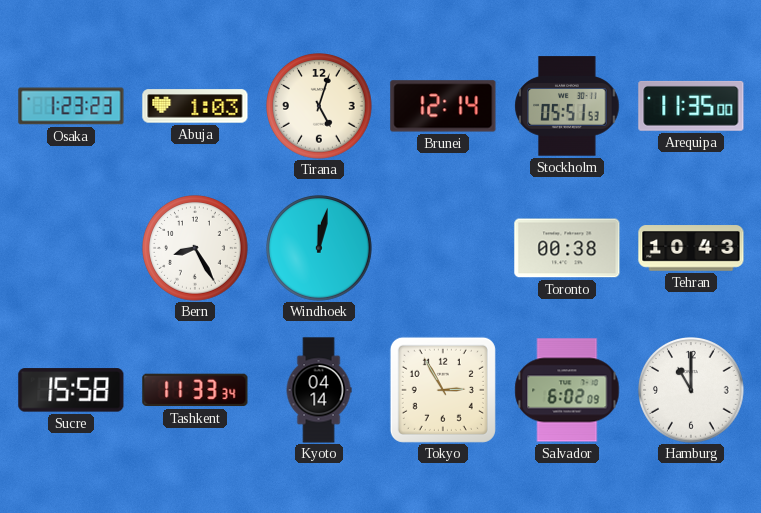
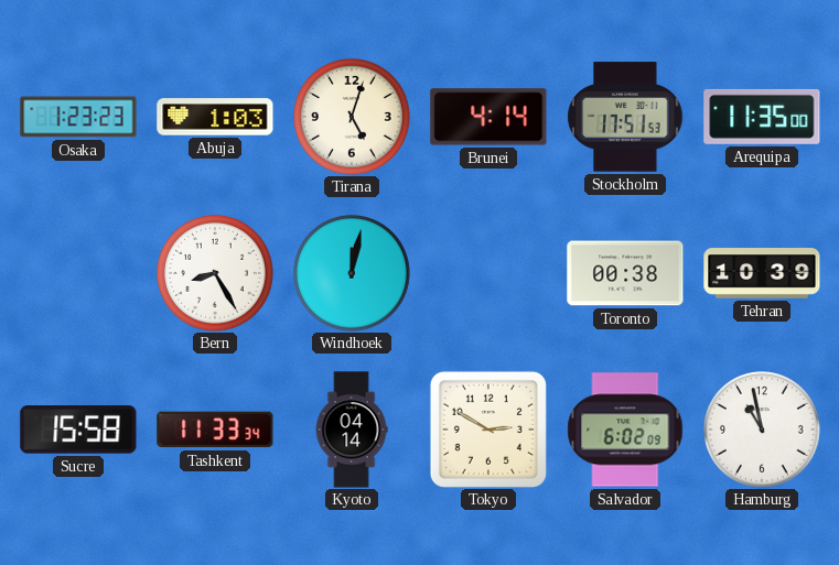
Brunei: 12:14 -> 4:14
Stockholm: 05:51 -> 17:51
Tehran: 10:43 -> 10:39
Tokyo: 2:55 -> 2:50
Hamburg: 11:00 -> 10:58
